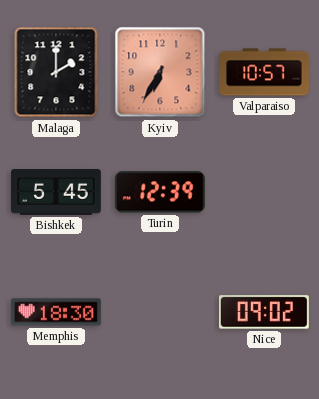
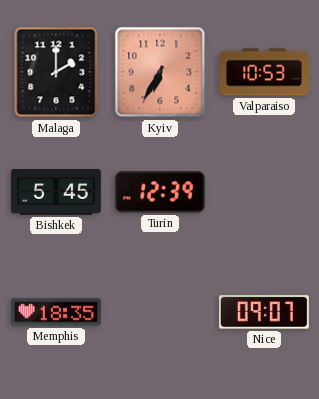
Valparaiso: 10:57 -> 10:53
Memphis: 18:30 -> 18:35
Nice: 09:02 -> 09:07
